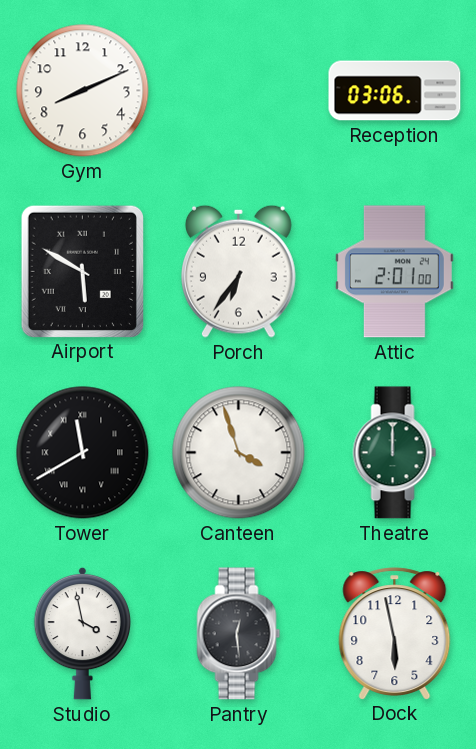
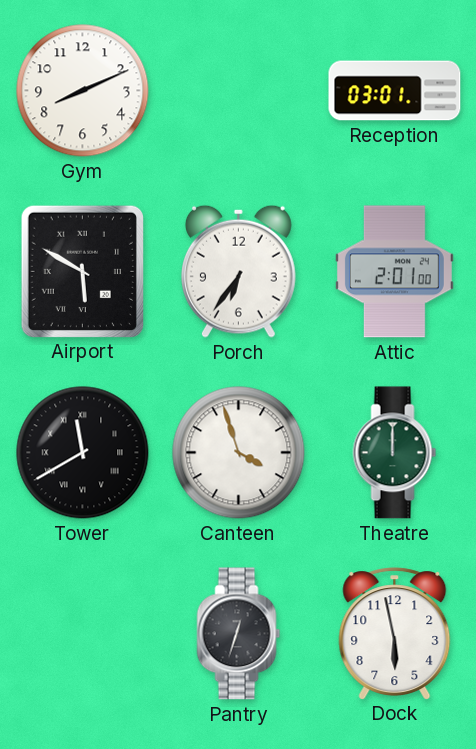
Reception: 03:06 -> 03:01
Studio: 3:58 -> none
Pantry: 12:29 -> 12:33
